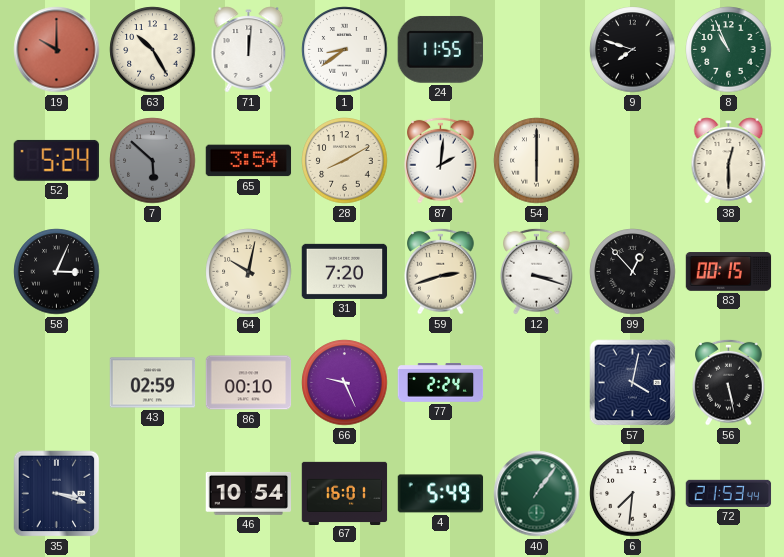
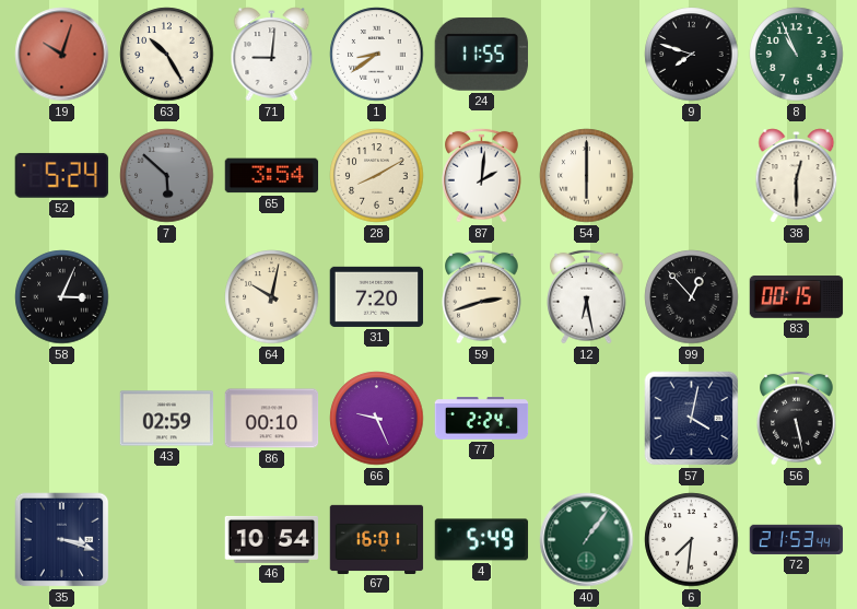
19: 10:00 -> 10:03
71: 12:01 -> 9:01
12: 3:18 -> 6:28
